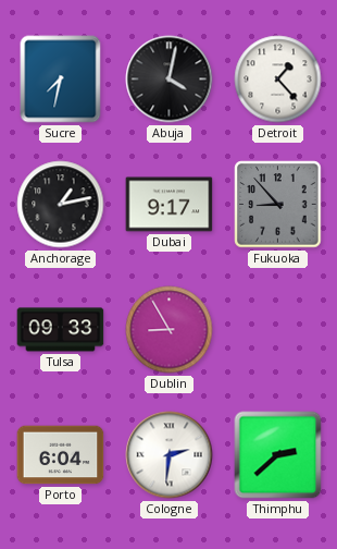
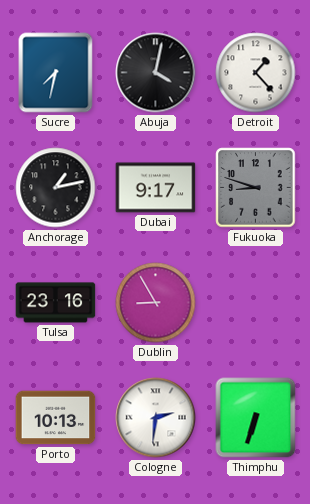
Fukuoka: 8:53 -> 8:48
Tulsa: 09:33 -> 23:16
Porto: 6:04 -> 10:13
Thimphu: 2:38 -> 6:33
